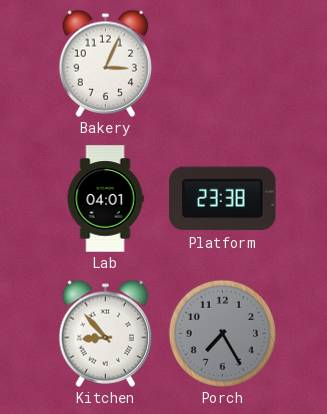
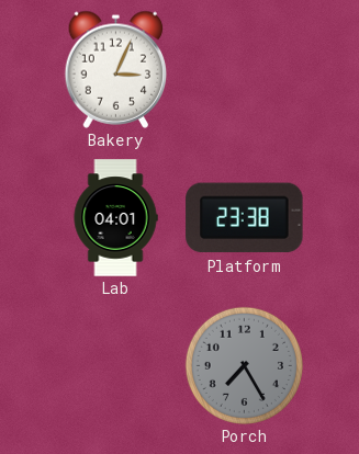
Kitchen: 8:53 -> none
